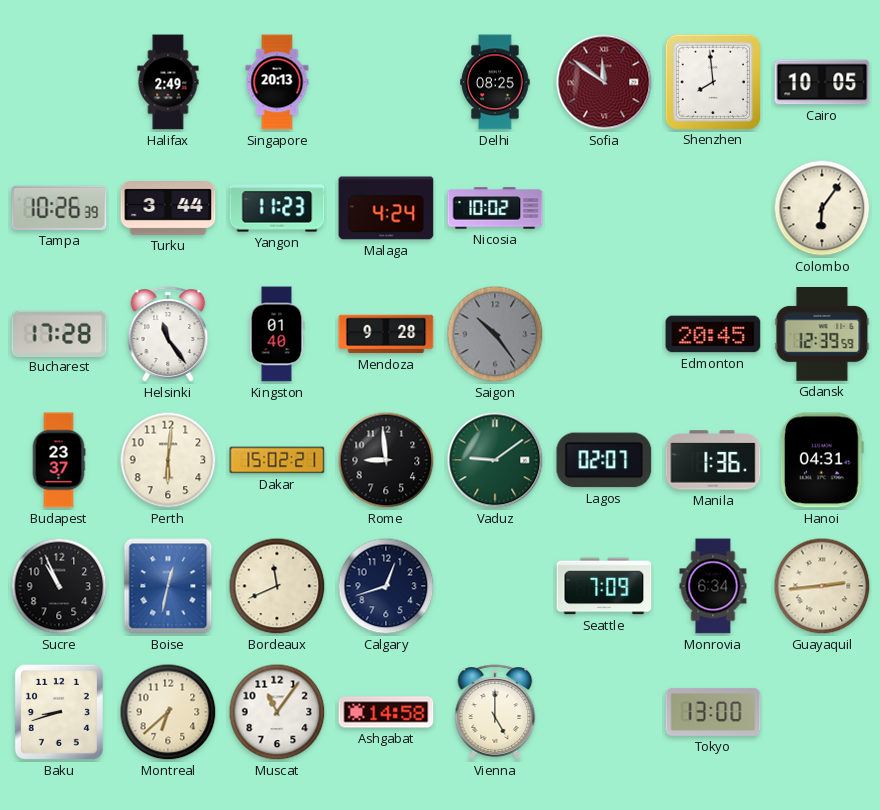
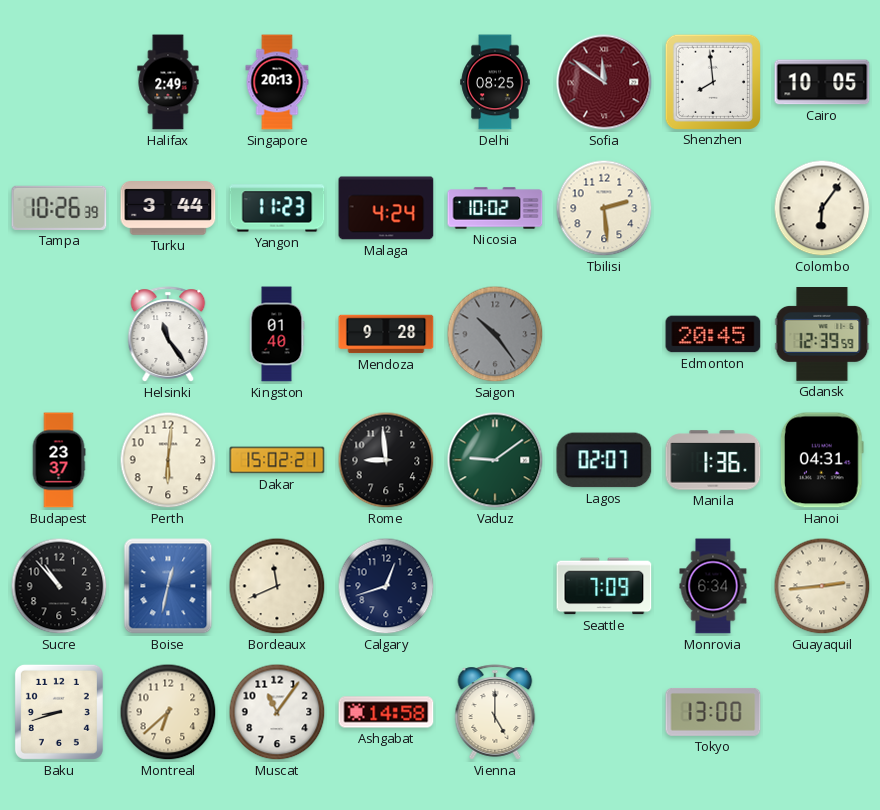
Tbilisi: none -> 2:29
Bucharest: 17:28 -> none
Sucre: 10:56 -> 10:53
